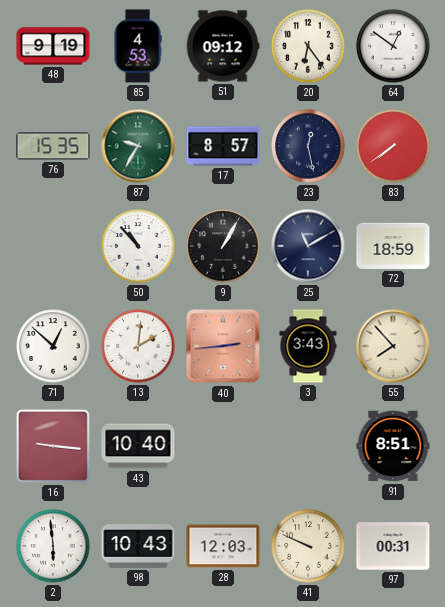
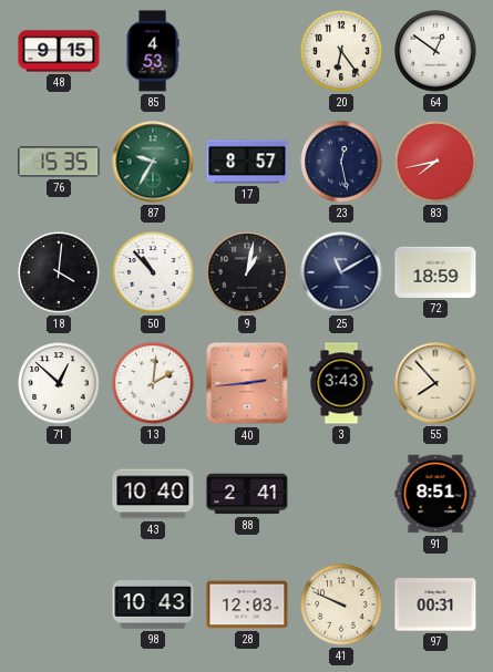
48: 9:19 -> 9:15
51: 09:12 -> none
83: 7:39 -> 7:43
18: none -> 4:01
9: 1:05 -> 1:02
16: 9:16 -> none
88: none -> 2:41
2: 5:59 -> none
